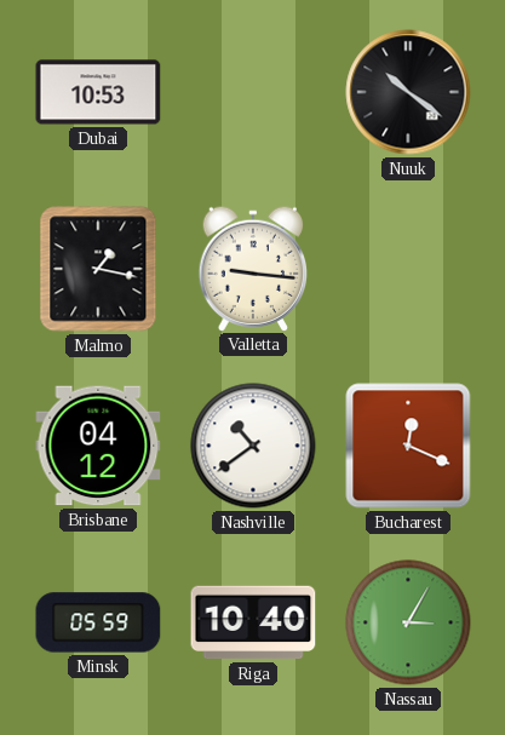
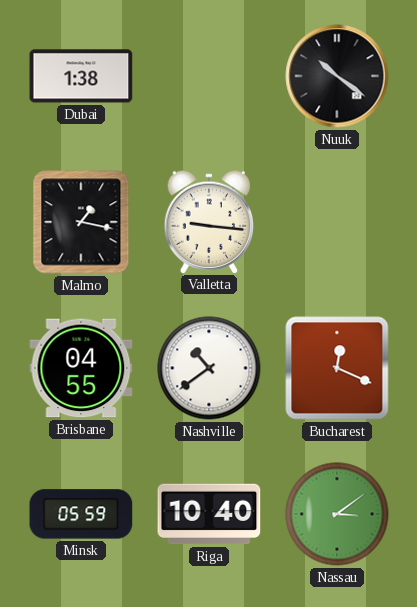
Dubai: 10:53 -> 1:38
Brisbane: 04:12 -> 04:55
Nassau: 3:05 -> 3:09
